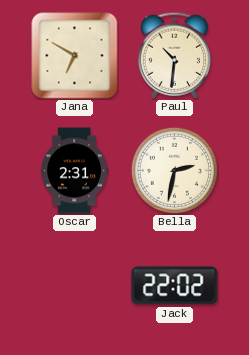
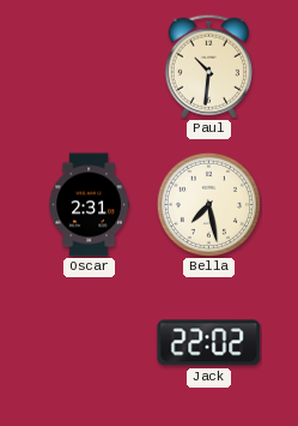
Jana: 6:50 -> none
Bella: 2:32 -> 7:28
